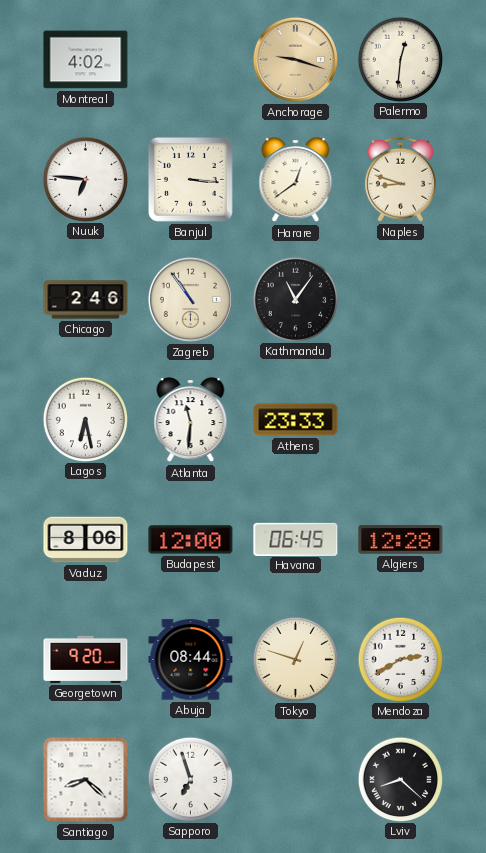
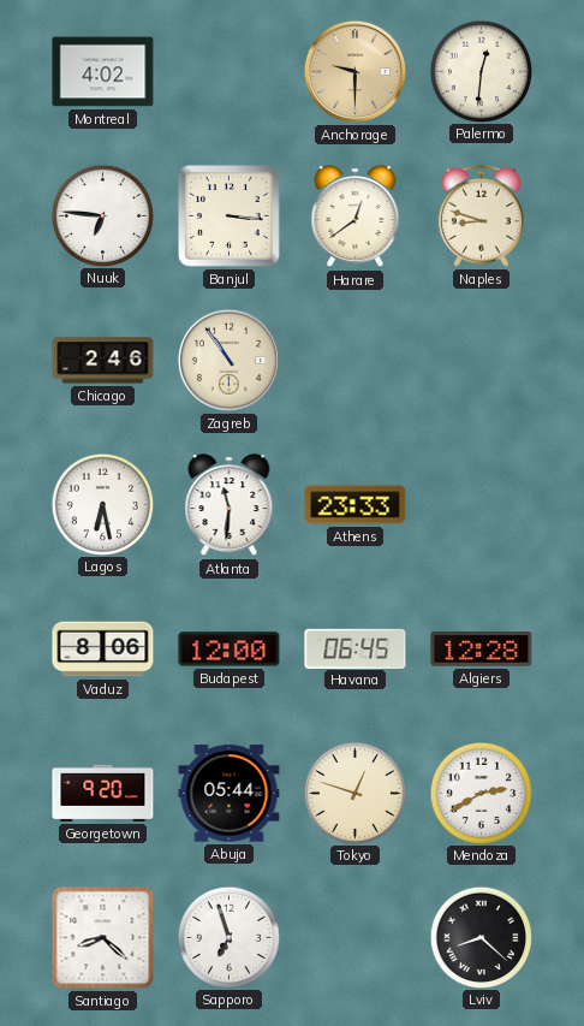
Anchorage: 9:18 -> 9:30
Kathmandu: 11:06 -> none
Abuja: 08:44 -> 05:44
